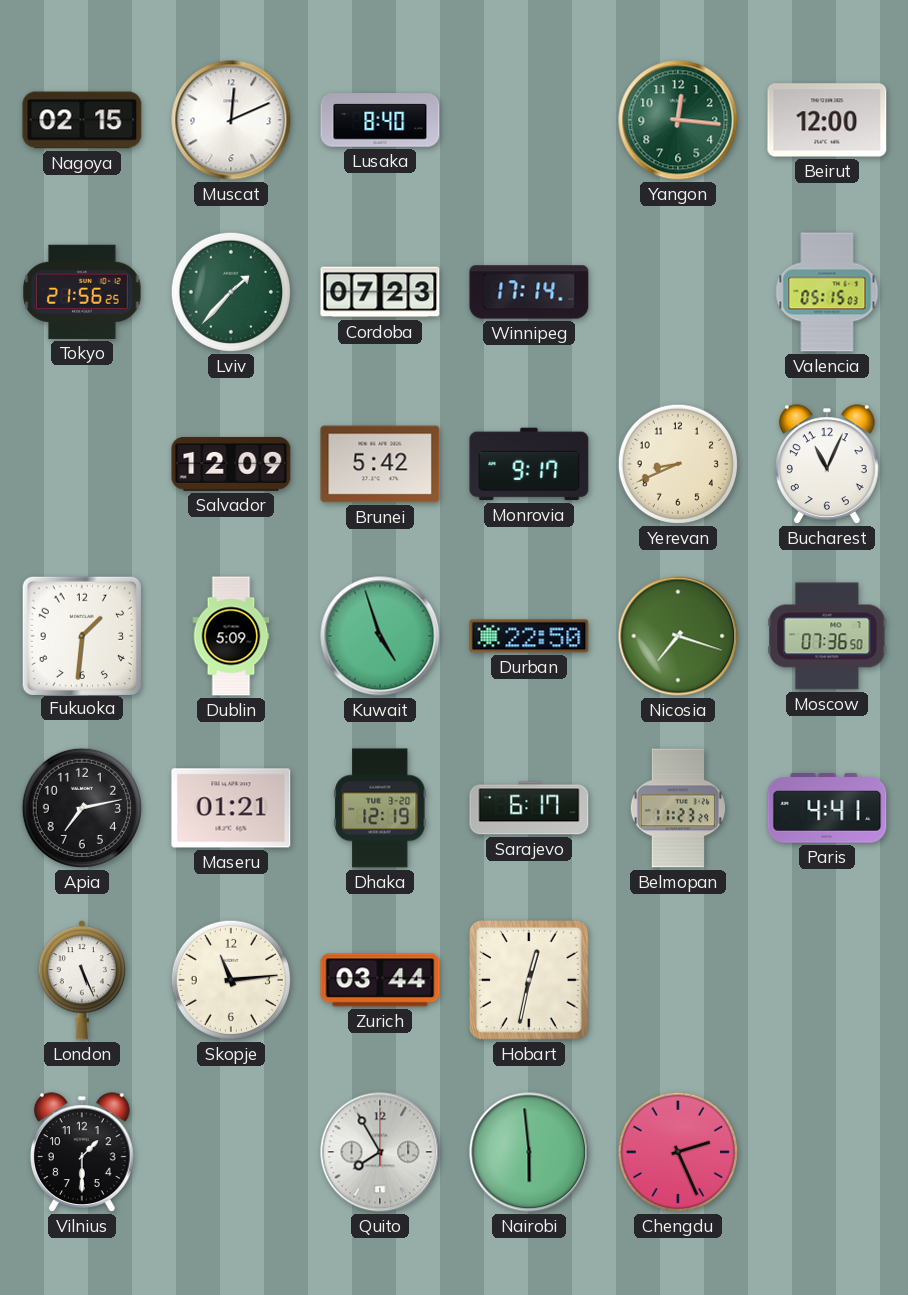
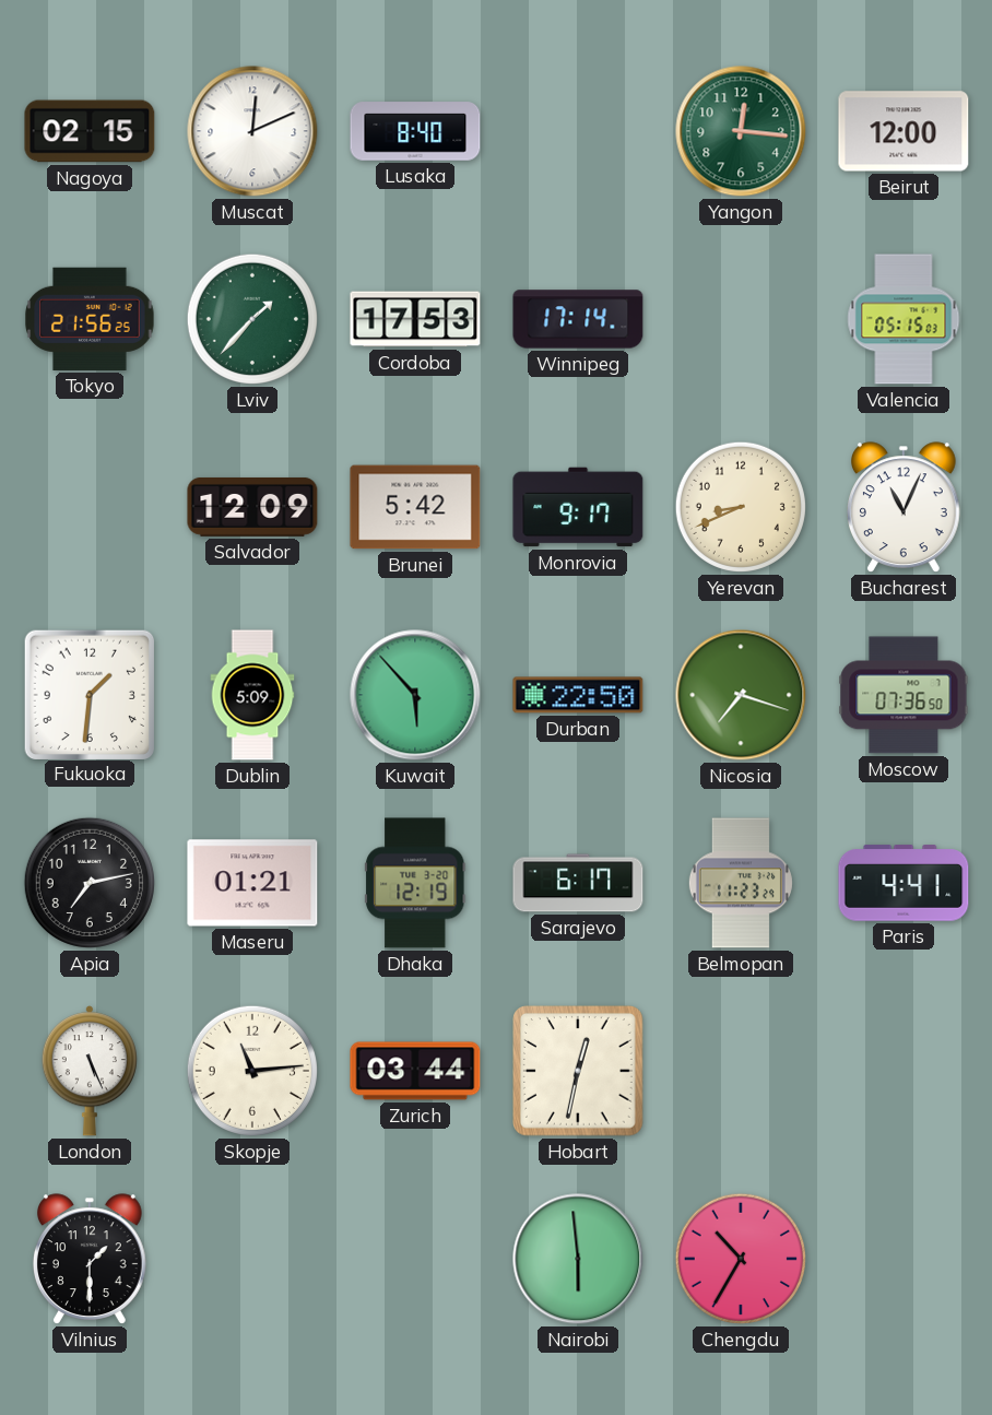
Cordoba: 07:23 -> 17:53
Kuwait: 4:57 -> 5:53
Quito: 7:55 -> none
Chengdu: 2:26 -> 10:35
